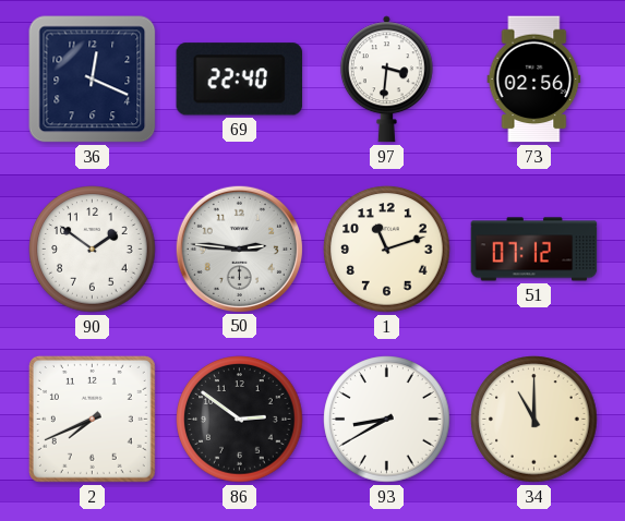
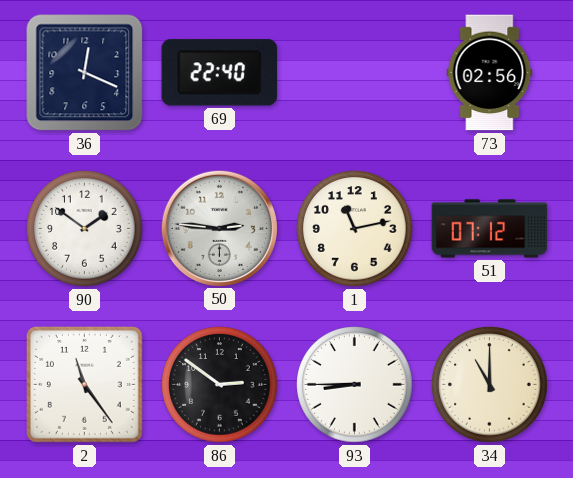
97: 3:31 -> none
1: 11:12 -> 11:13
2: 7:41 -> 11:24
93: 8:40 -> 8:45
